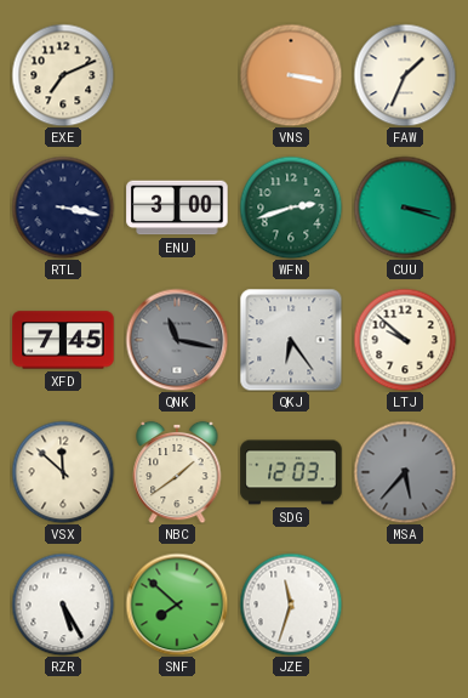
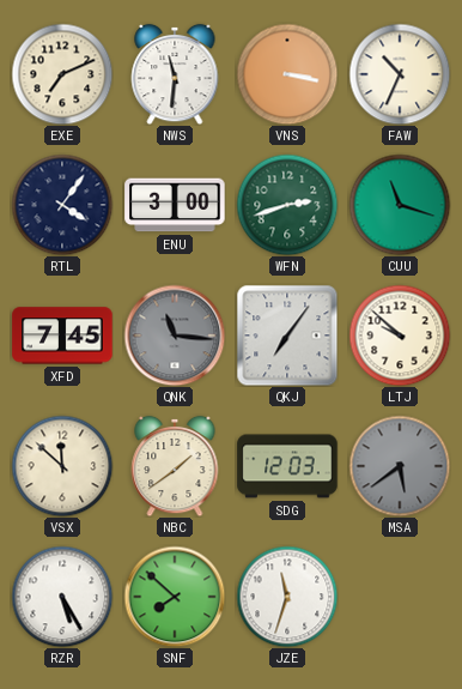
NWS: none -> 11:31
FAW: 1:34 -> 10:34
RTL: 3:17 -> 4:06
CUU: 3:18 -> 11:18
QNK: 11:17 -> 11:16
QKJ: 6:24 -> 7:06
MSA: 5:37 -> 5:39
